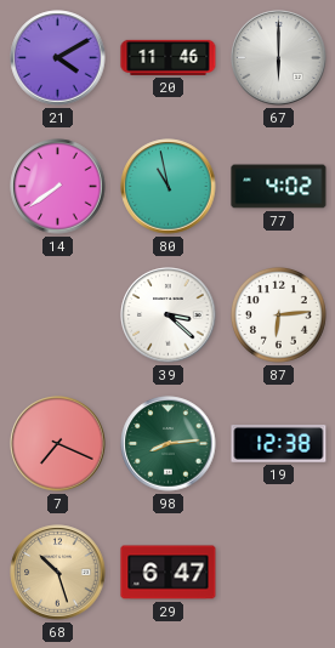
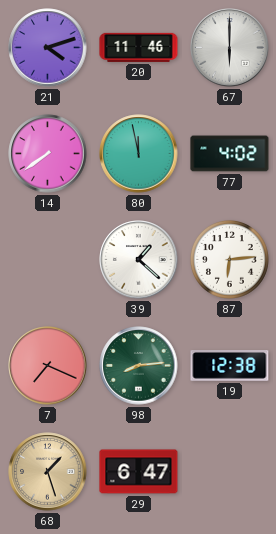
21: 4:10 -> 4:12
80: 10:58 -> 11:58
39: 3:22 -> 1:22
68: 10:27 -> 1:27
